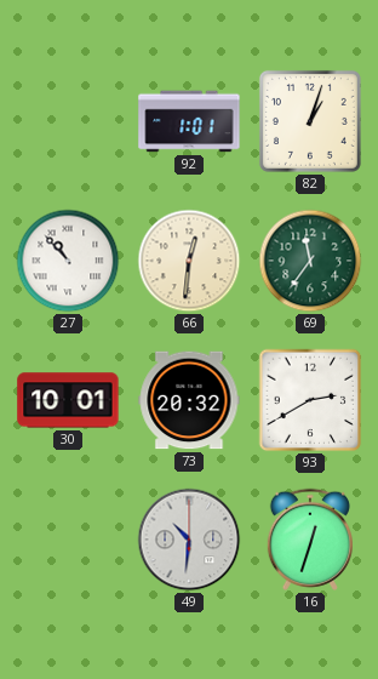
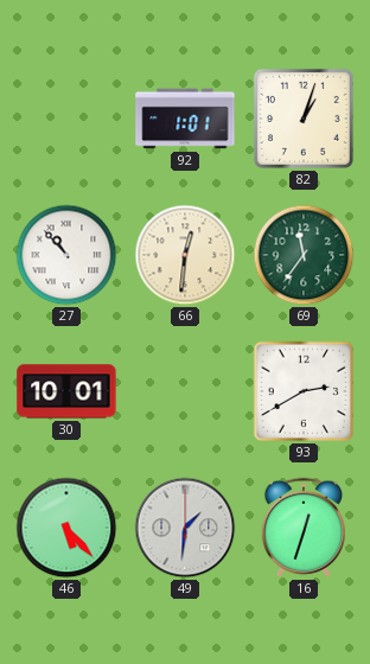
73: 20:32 -> none
46: none -> 5:23
49: 10:31 -> 1:31
